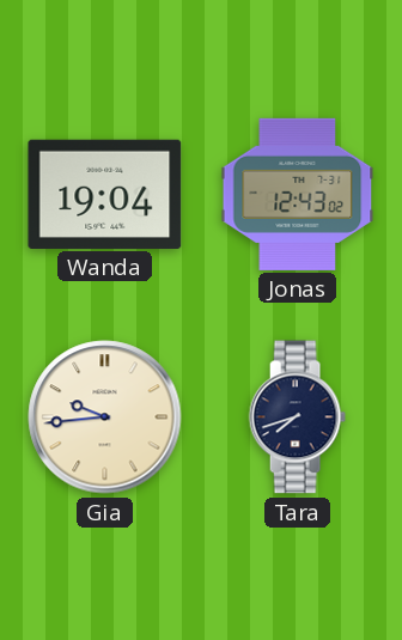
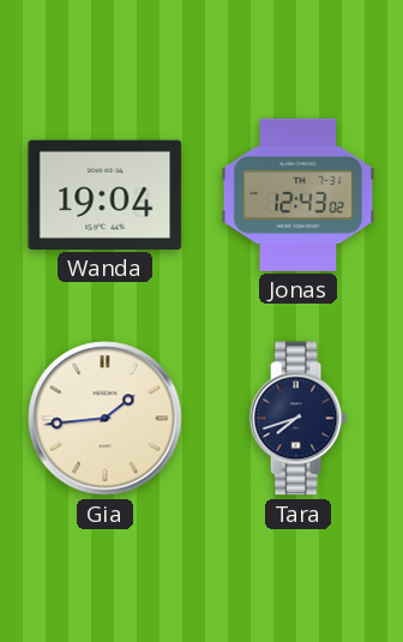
Gia: 9:44 -> 1:44
